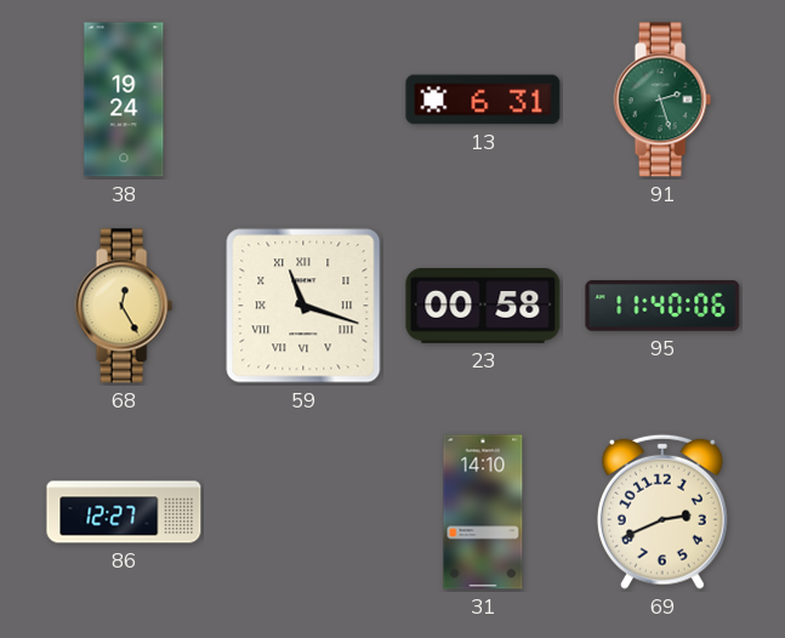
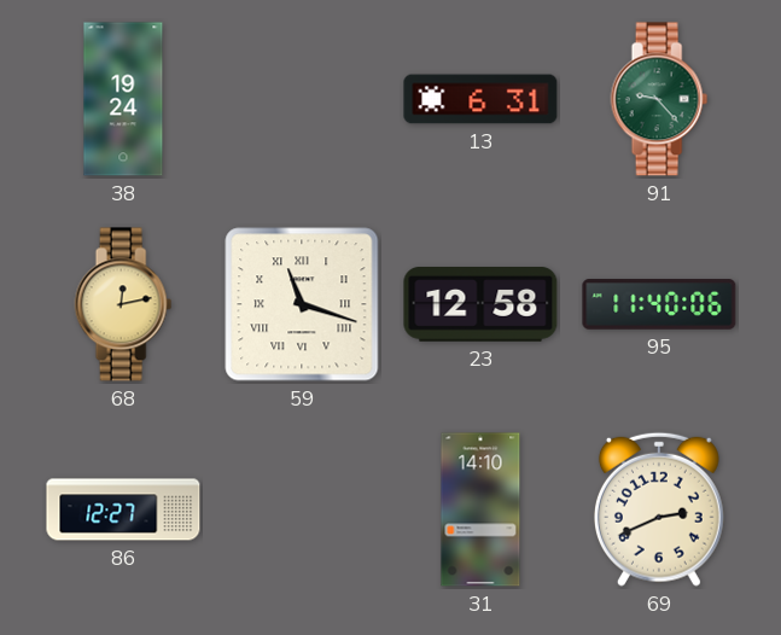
91: 2:27 -> 9:23
68: 12:25 -> 12:13
23: 00:58 -> 12:58
